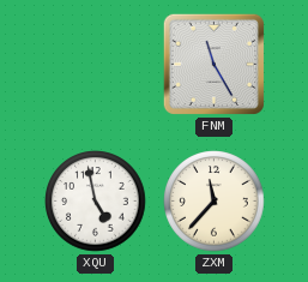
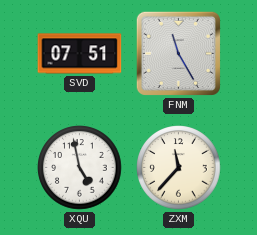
SVD: none -> 07:51
